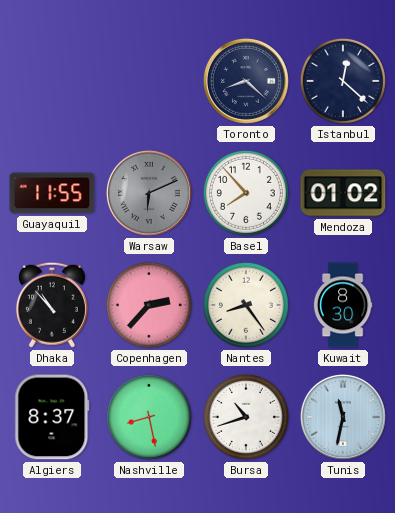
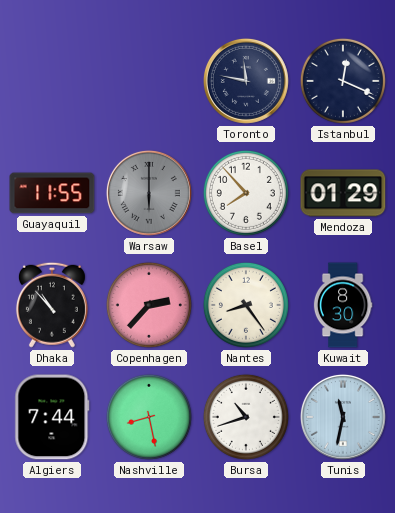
Toronto: 8:22 -> 11:47
Istanbul: 12:22 -> 12:19
Warsaw: 6:11 -> 6:00
Mendoza: 01:02 -> 01:29
Algiers: 8:37 -> 7:44
